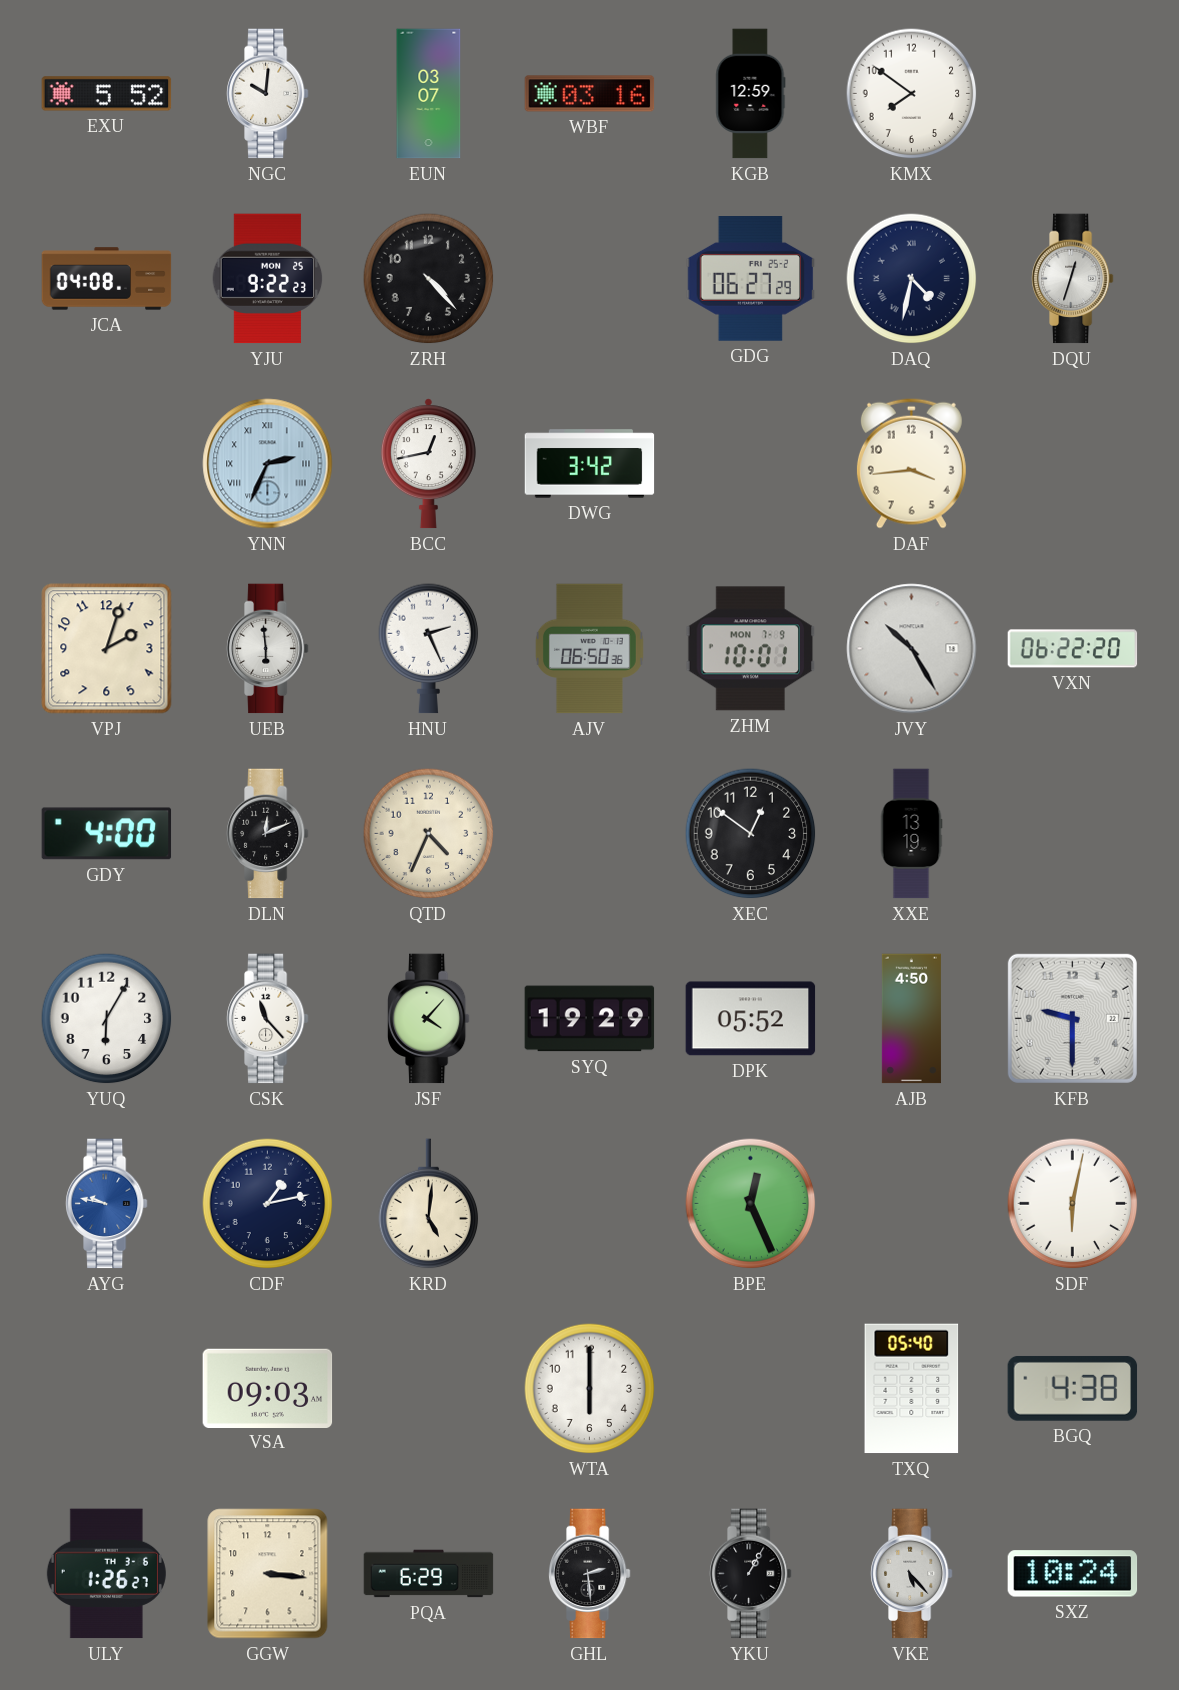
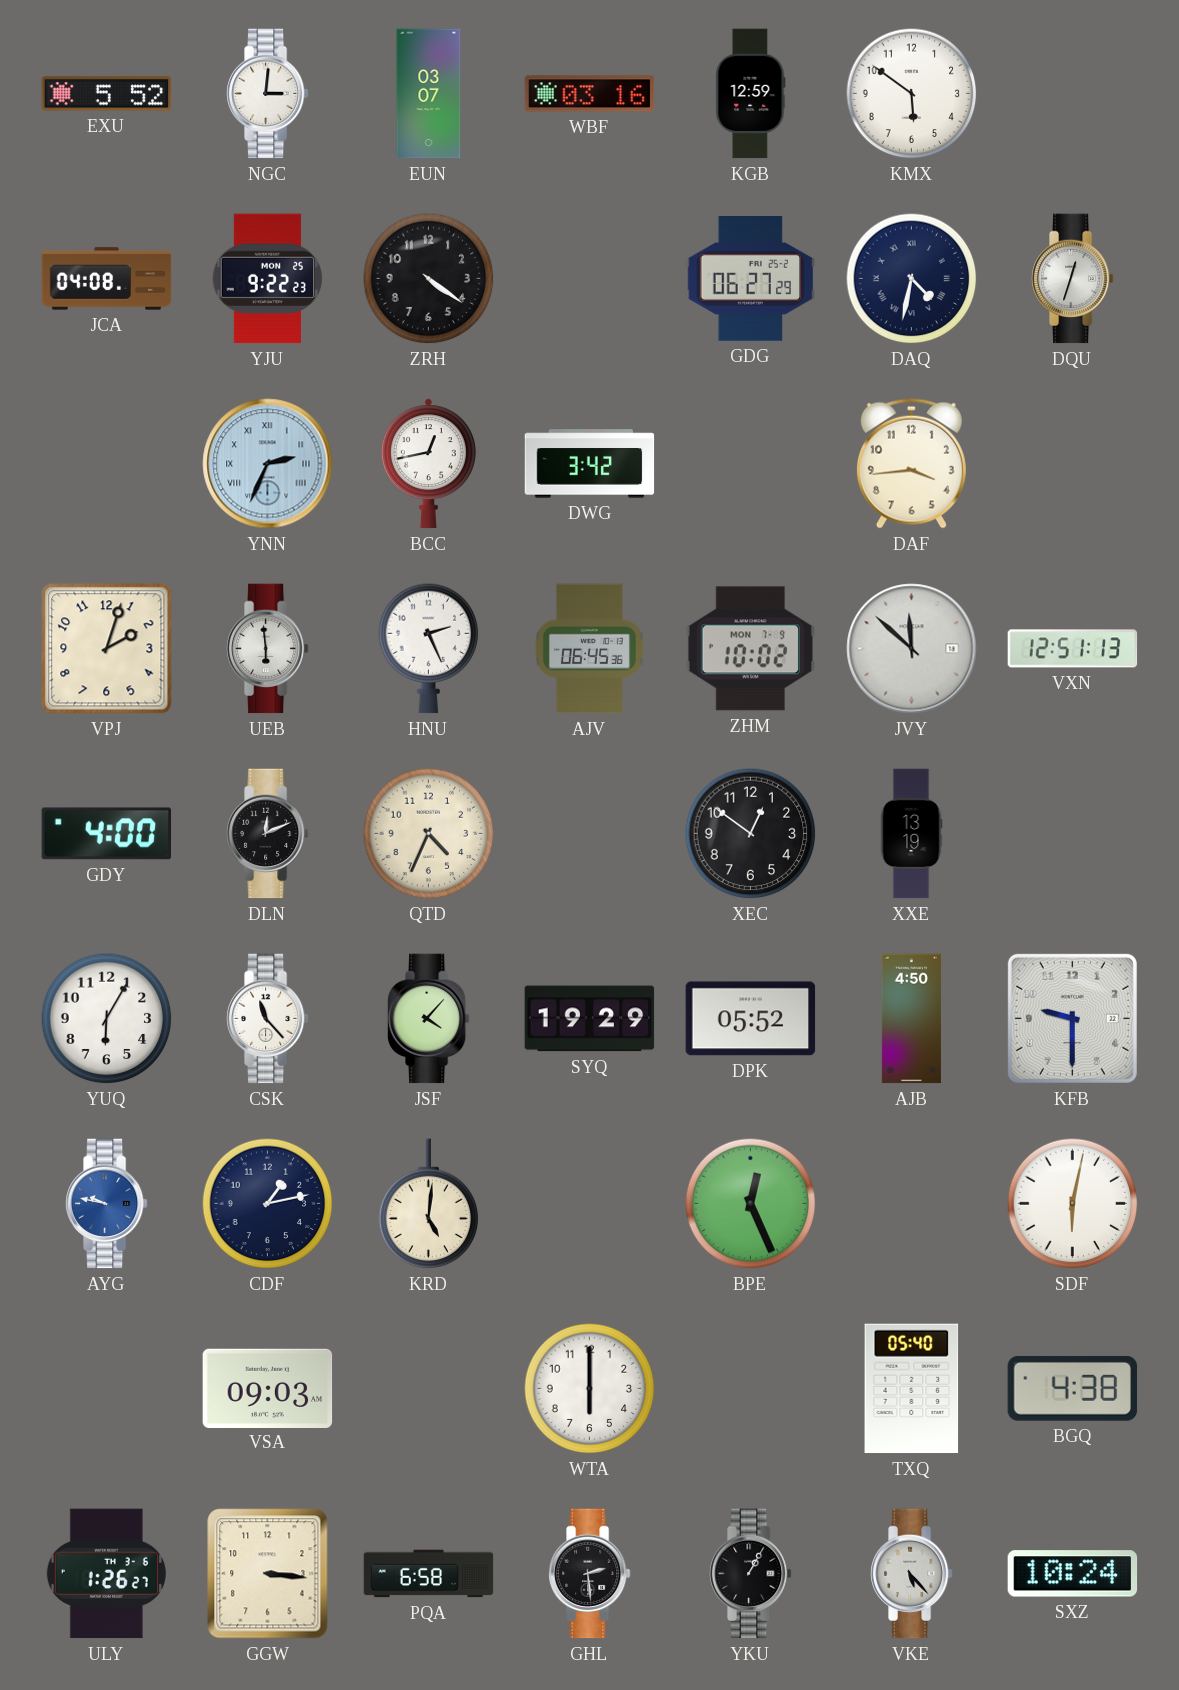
NGC: 10:01 -> 3:01
KMX: 7:51 -> 5:51
ZRH: 4:23 -> 4:21
AJV: 06:50 -> 06:45
ZHM: 10:01 -> 10:02
JVY: 10:25 -> 11:52
VXN: 06:22 -> 12:51
PQA: 6:29 -> 6:58
